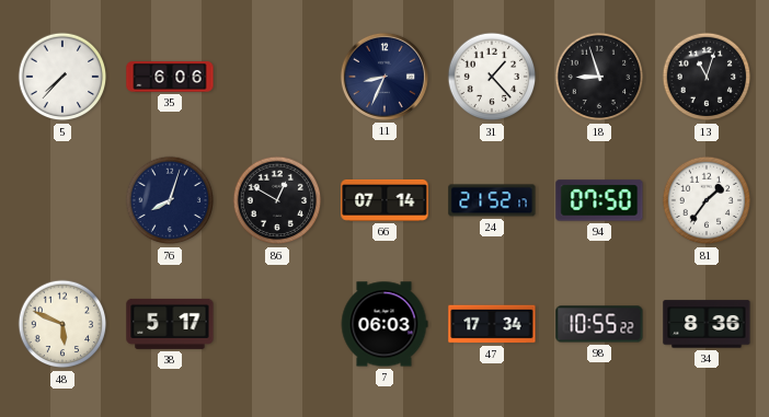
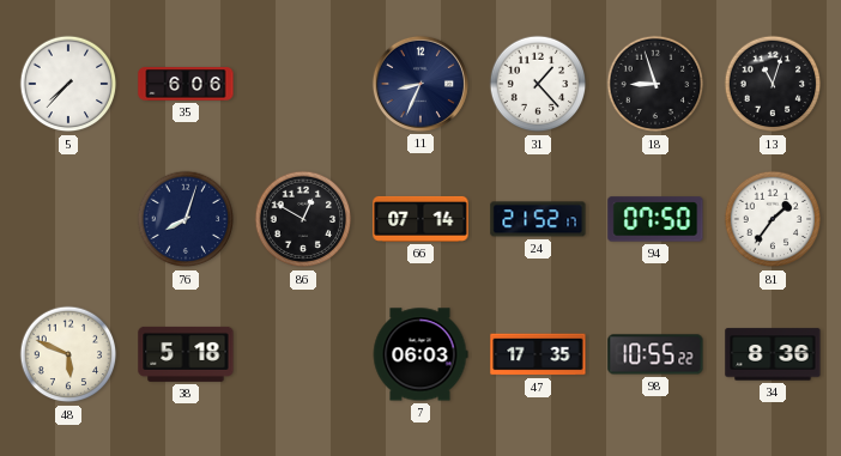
38: 5:17 -> 5:18
47: 17:34 -> 17:35
